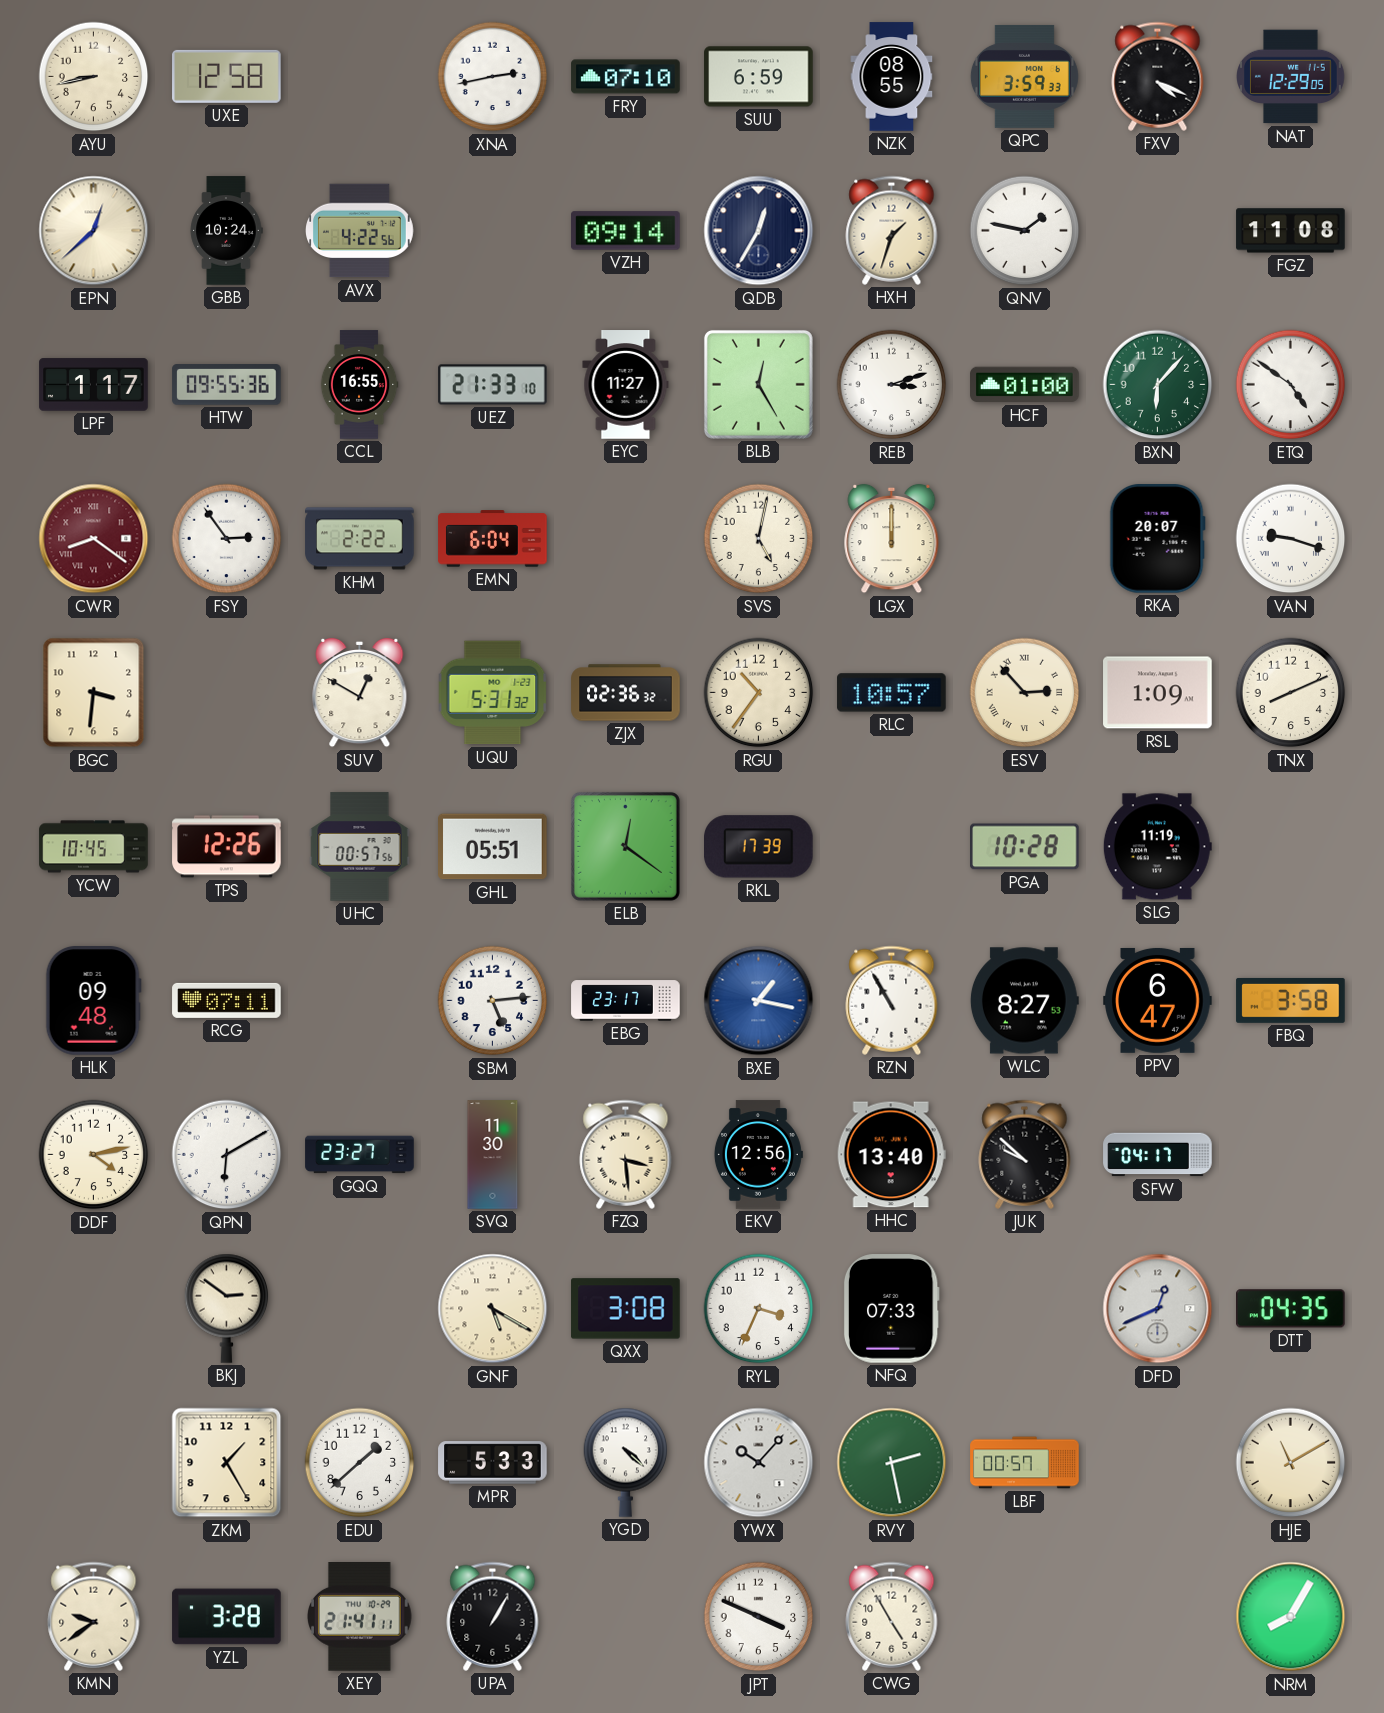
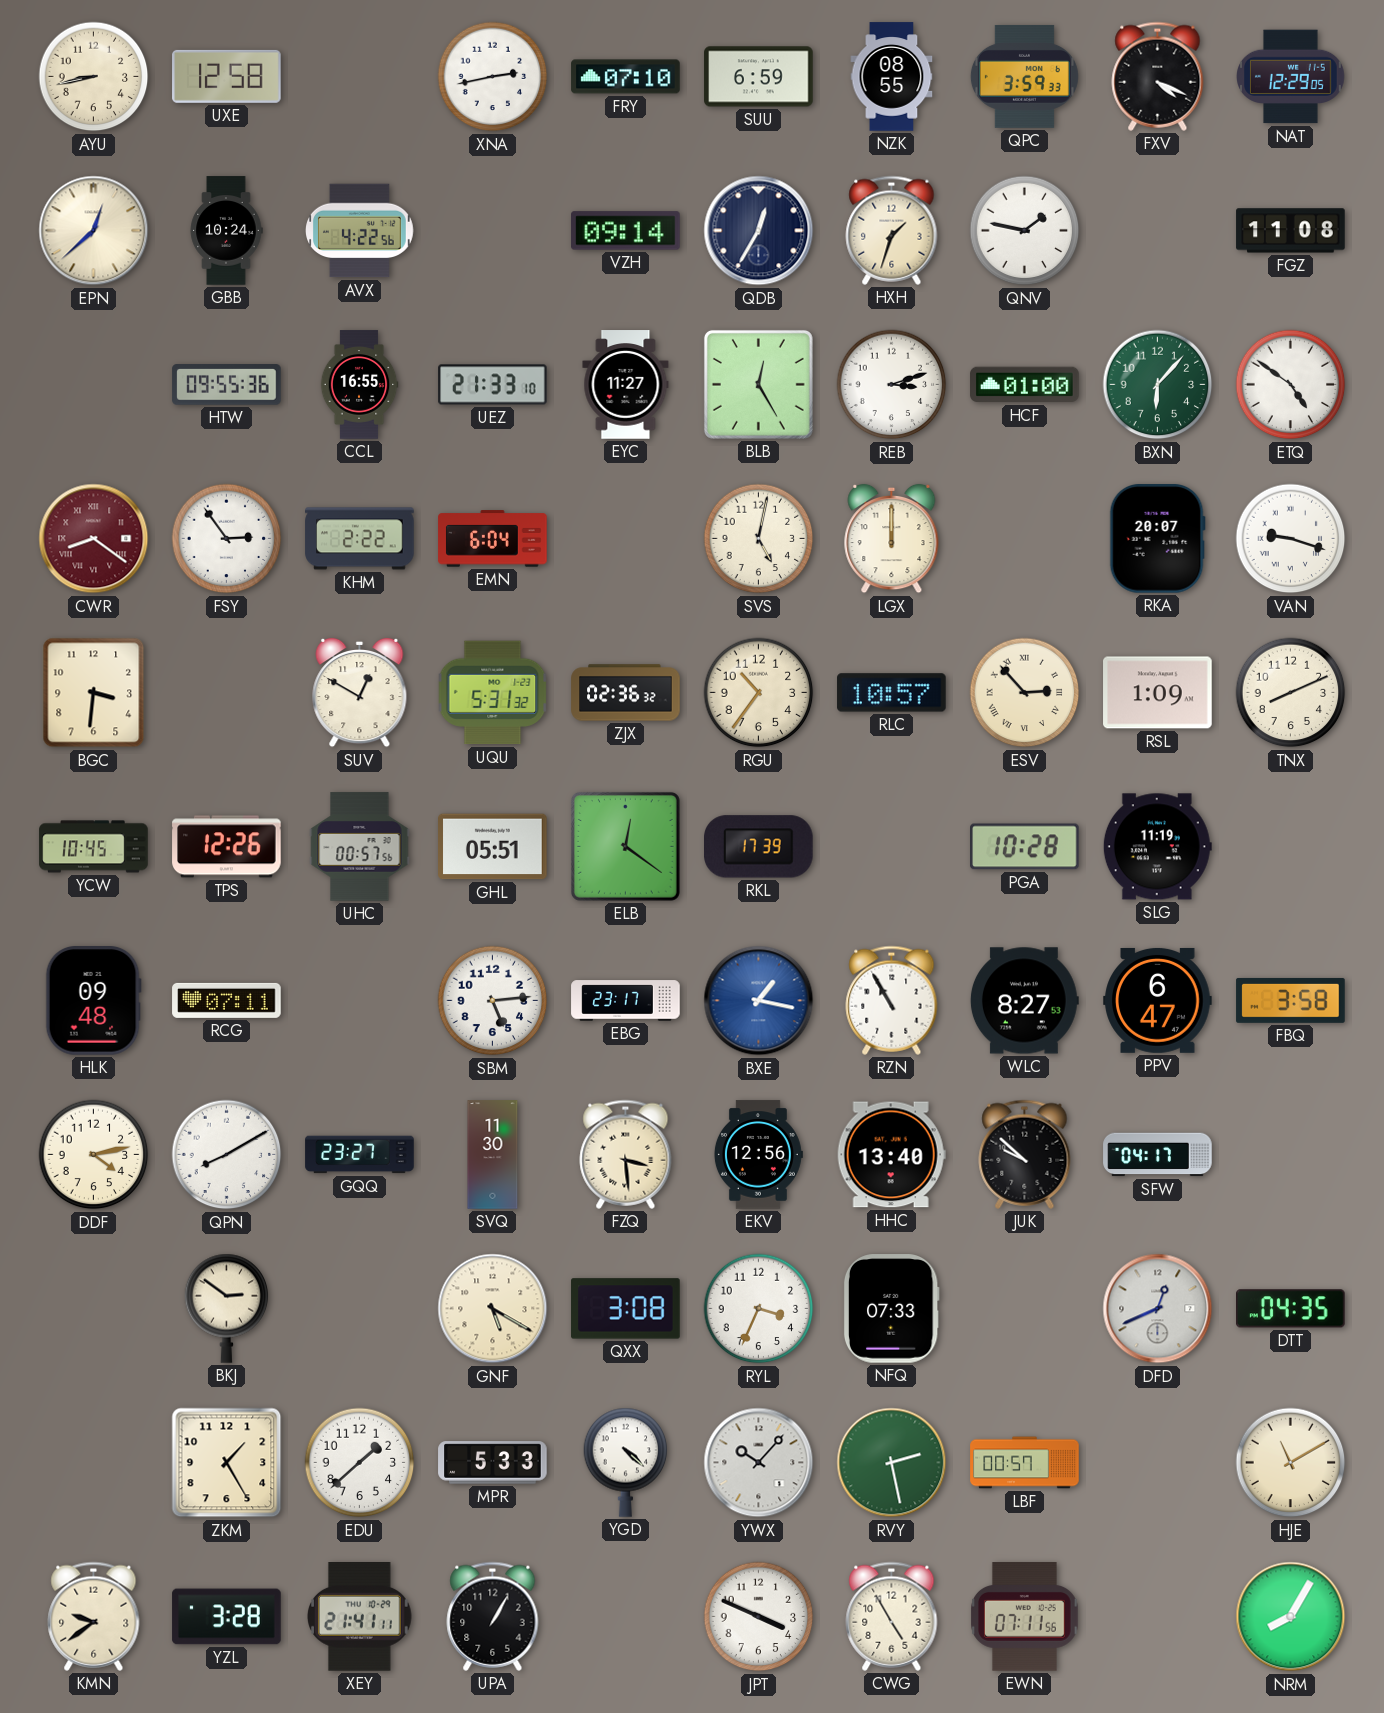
LPF: 1:17 -> none
QPN: 6:10 -> 8:10
EWN: none -> 07:11
